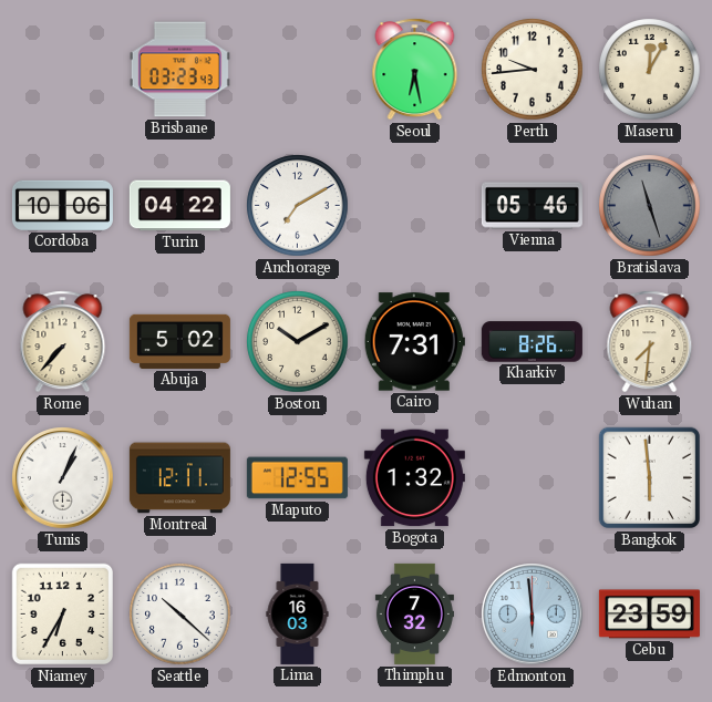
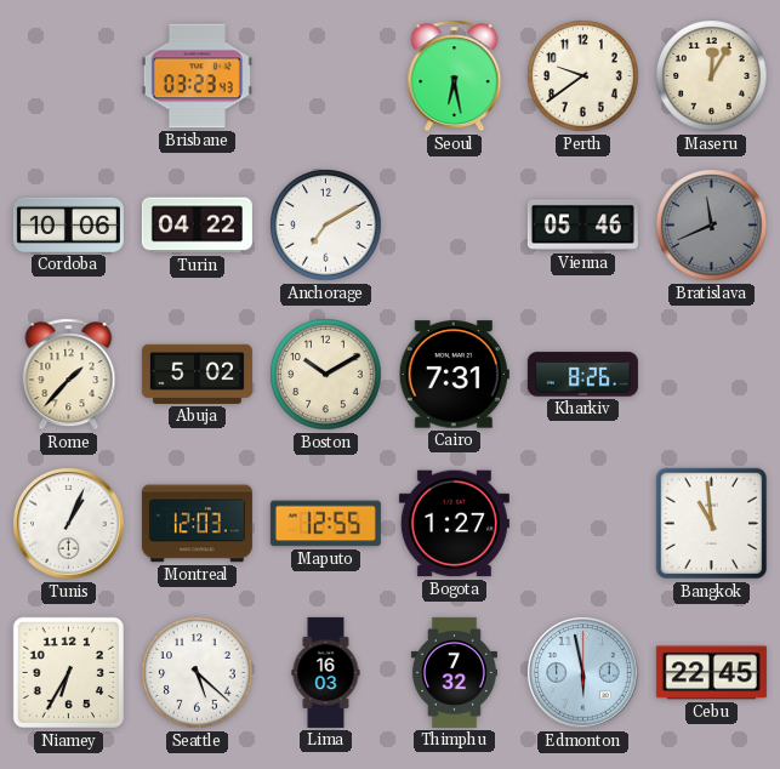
Perth: 9:44 -> 9:39
Bratislava: 11:27 -> 11:41
Rome: 7:37 -> 1:37
Wuhan: 7:31 -> none
Montreal: 12:11 -> 12:03
Bogota: 1:32 -> 1:27
Bangkok: 5:59 -> 10:59
Seattle: 10:22 -> 5:22
Edmonton: 5:59 -> 5:58
Cebu: 23:59 -> 22:45
